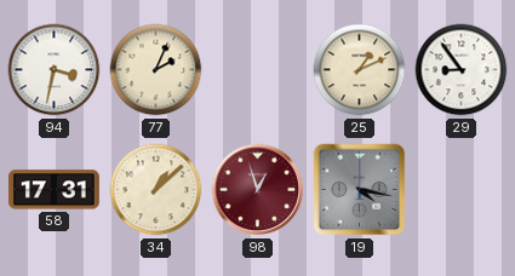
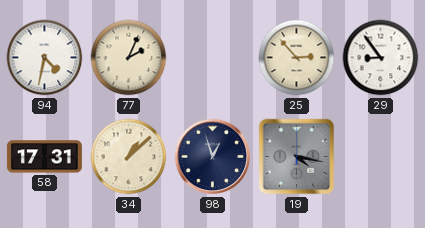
94: 3:32 -> 4:32
25: 1:11 -> 2:53
98 dial: burgundy -> navy
